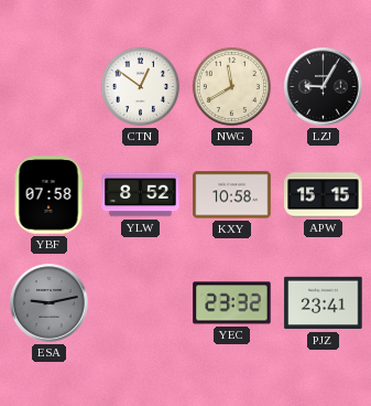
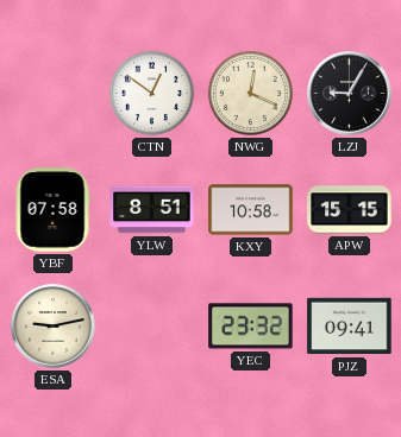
NWG: 11:40 -> 12:19
YLW: 8:52 -> 8:51
ESA dial: grey -> cream
PJZ: 23:41 -> 09:41
